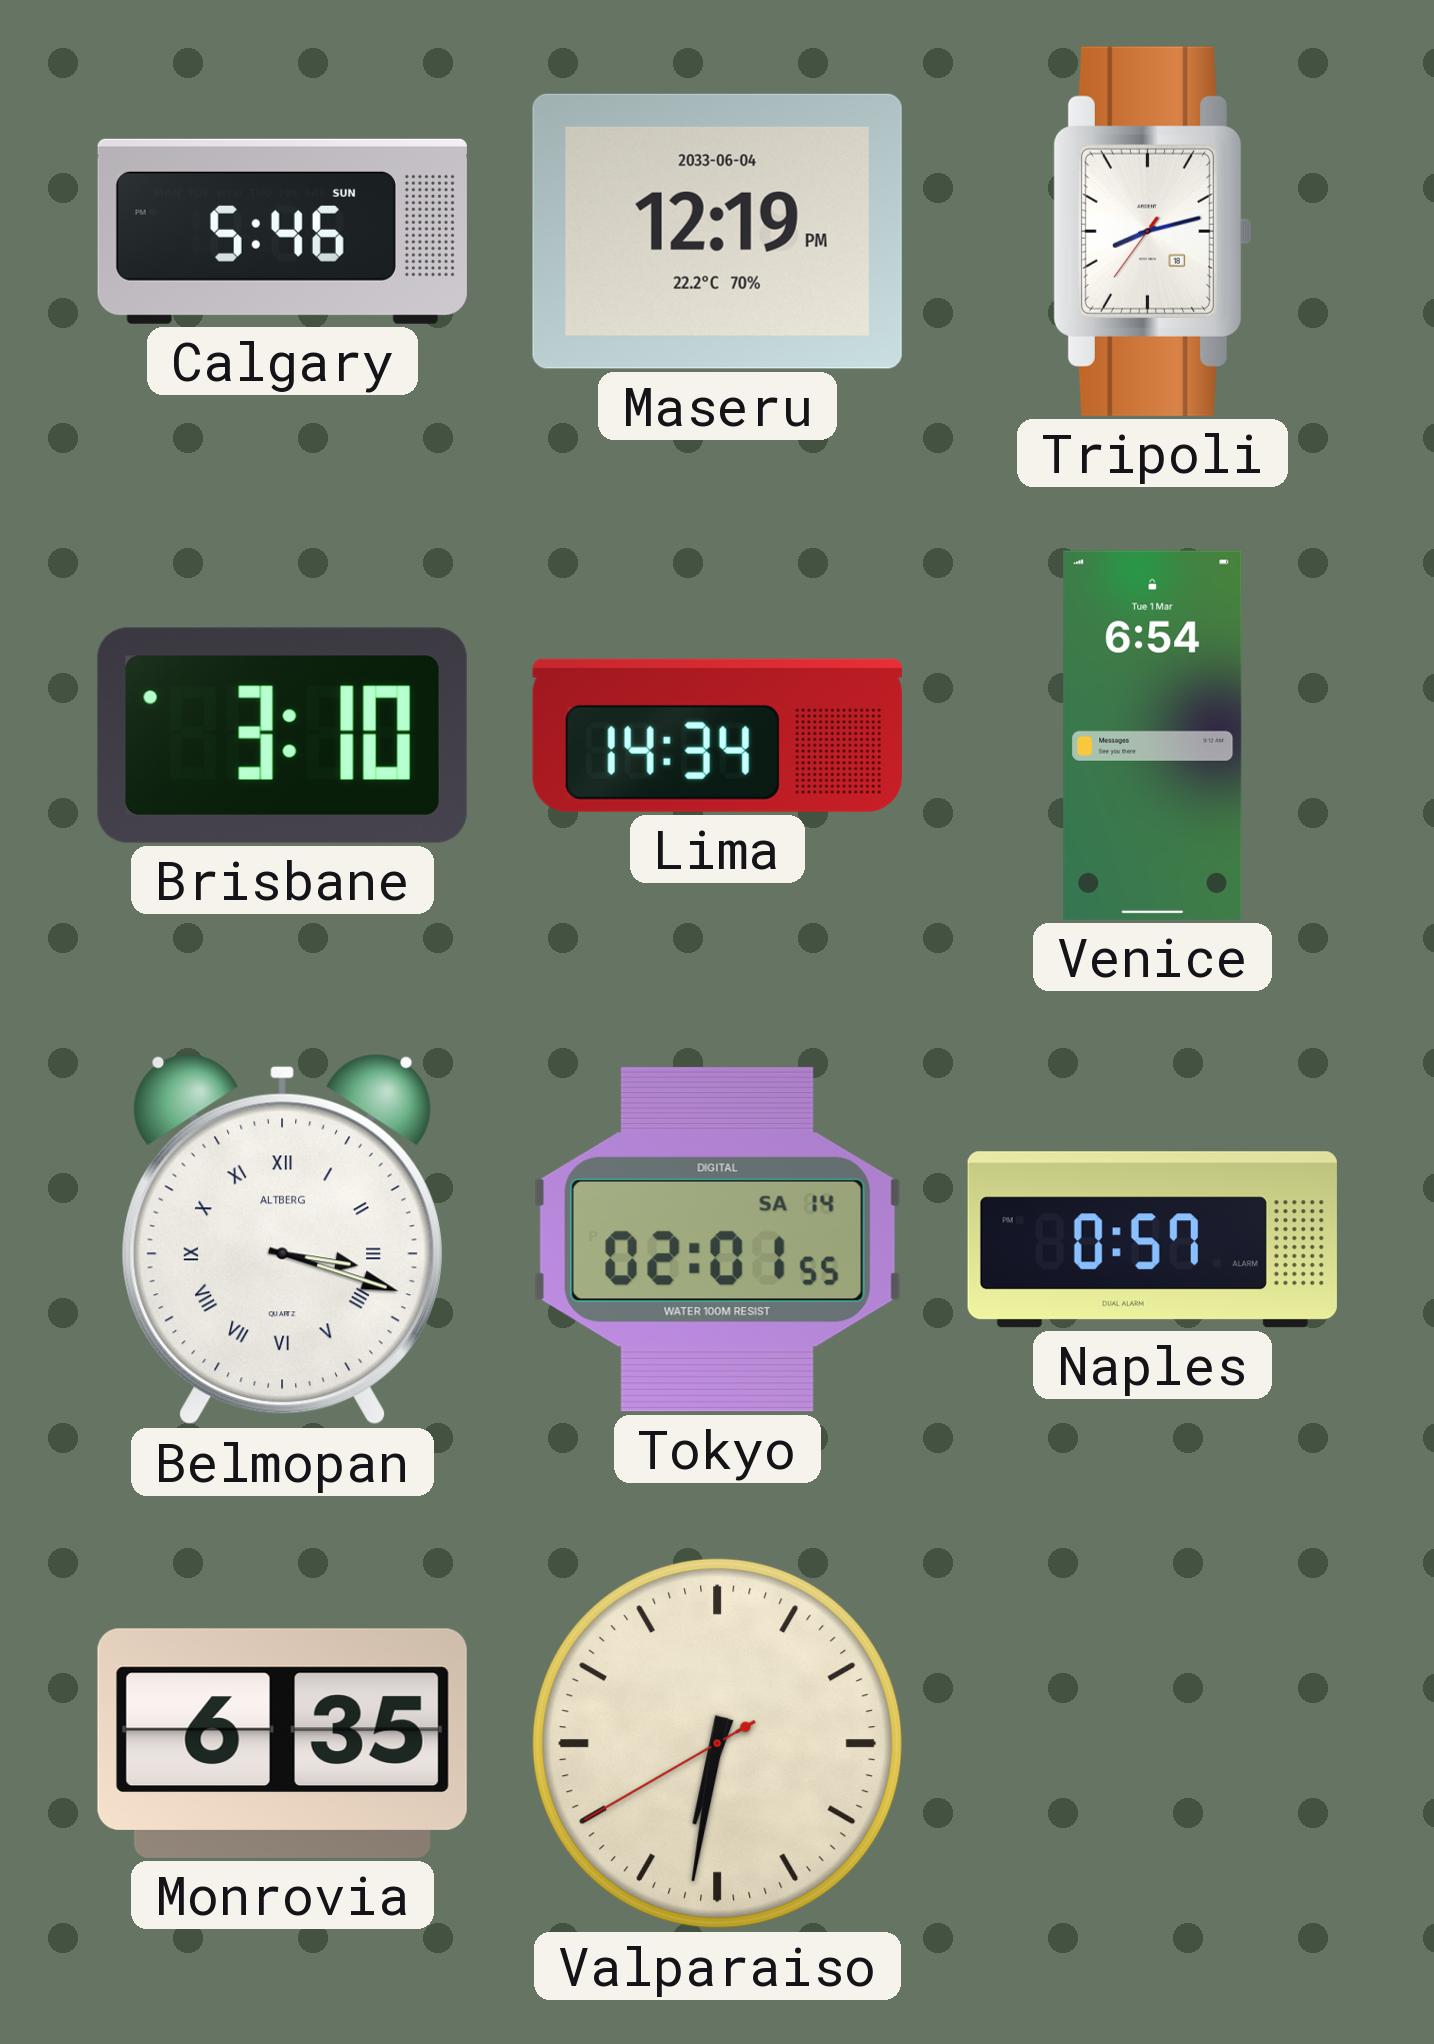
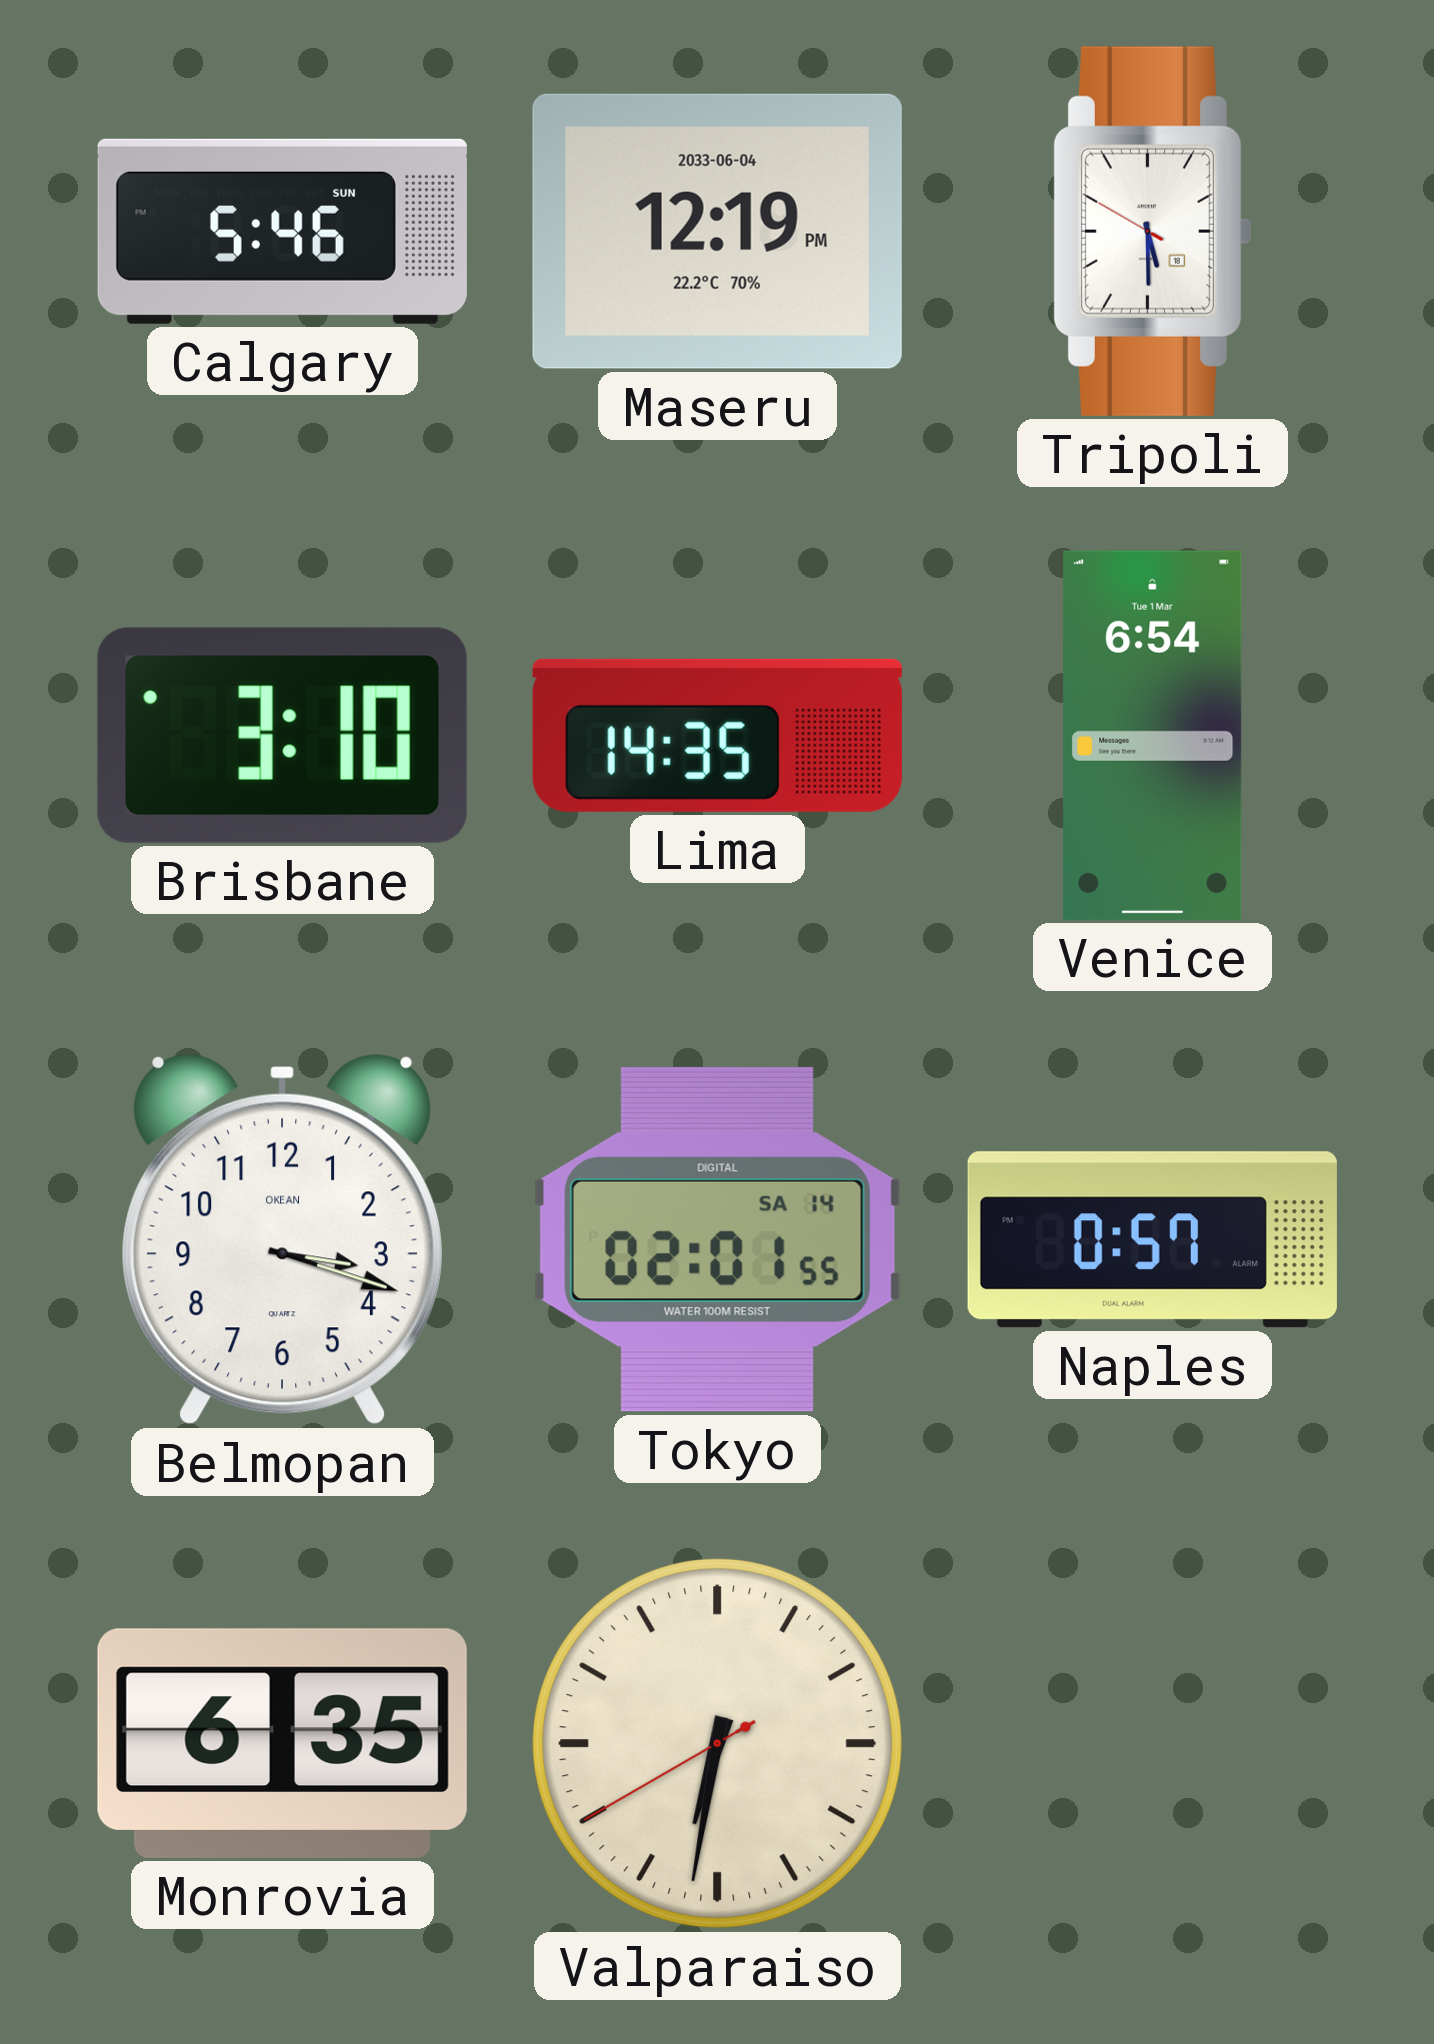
Tripoli: 8:12 -> 5:29
Lima: 14:34 -> 14:35
Belmopan numerals: Roman -> Arabic
Belmopan brand: ALTBERG -> OKEAN
